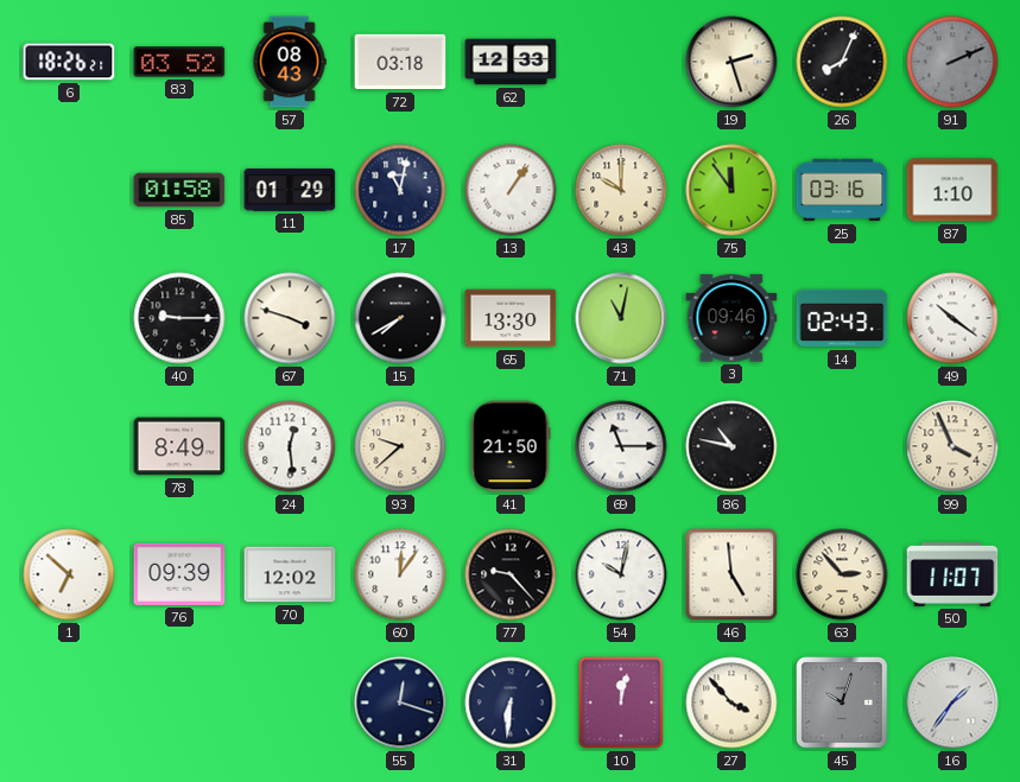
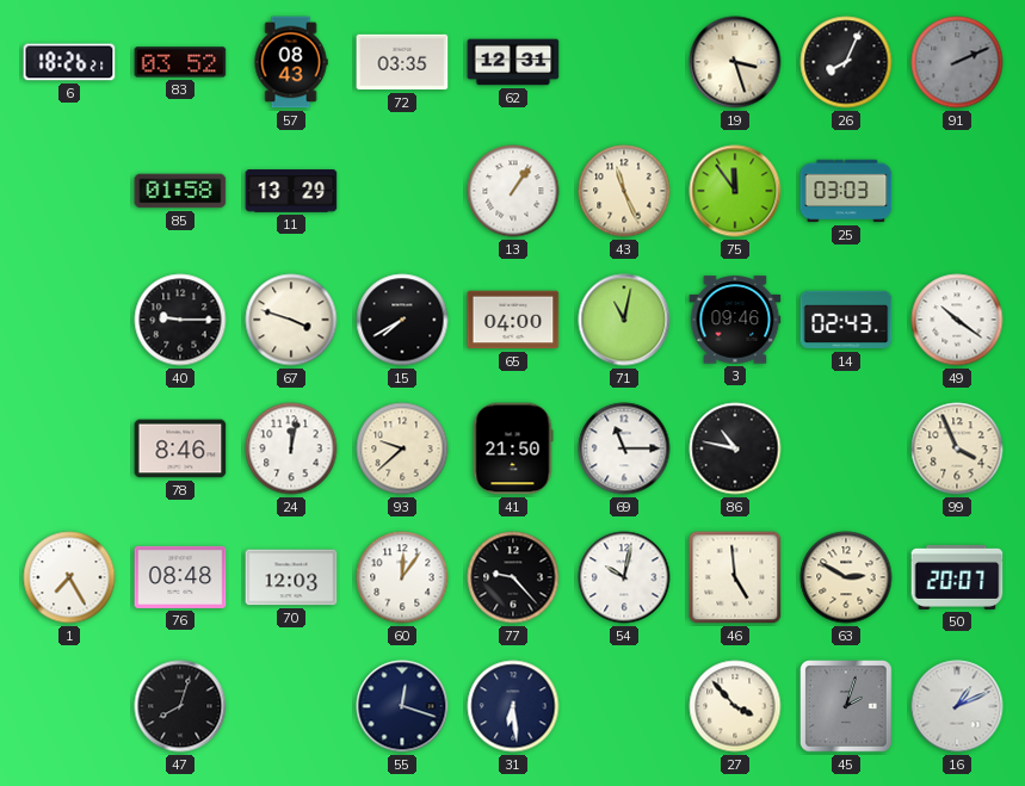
72: 03:18 -> 03:35
62: 12:33 -> 12:31
19: 2:27 -> 3:27
11: 01:29 -> 13:29
17: 11:02 -> none
43: 10:00 -> 11:26
25: 03:16 -> 03:03
87: 1:10 -> none
65: 13:30 -> 04:00
78: 8:49 -> 8:46
24: 12:29 -> 12:02
1: 6:52 -> 7:25
76: 09:39 -> 08:48
70: 12:02 -> 12:03
63: 2:53 -> 2:50
50: 11:07 -> 20:07
47: none -> 8:03
31: 6:31 -> 6:29
10: 12:02 -> none
45: 10:03 -> 2:03
16: 1:36 -> 1:11
